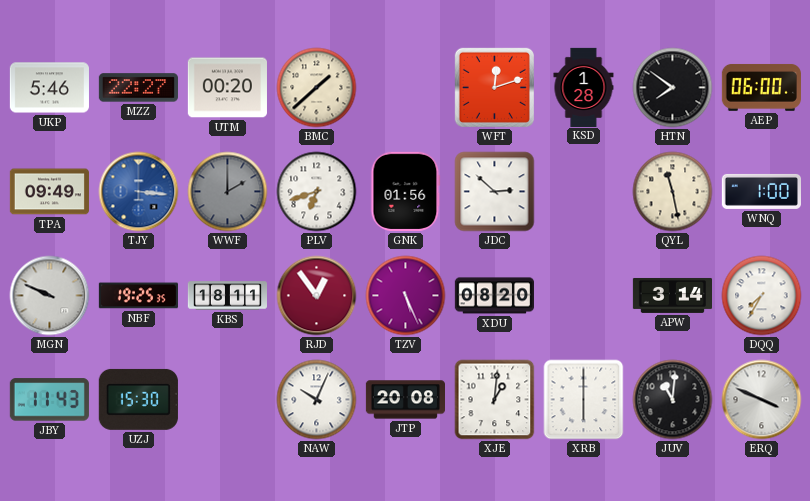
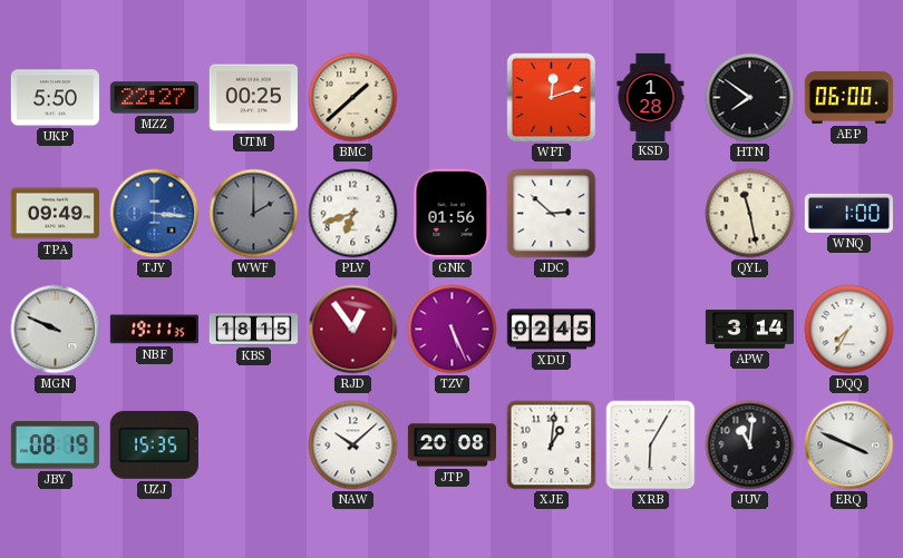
UKP: 5:46 -> 5:50
UTM: 00:20 -> 00:25
NBF: 19:25 -> 19:11
KBS: 18:11 -> 18:15
XDU: 08:20 -> 02:45
JBY: 11:43 -> 08:19
UZJ: 15:30 -> 15:35
NAW: 10:04 -> 10:08
XRB: 6:00 -> 6:05
